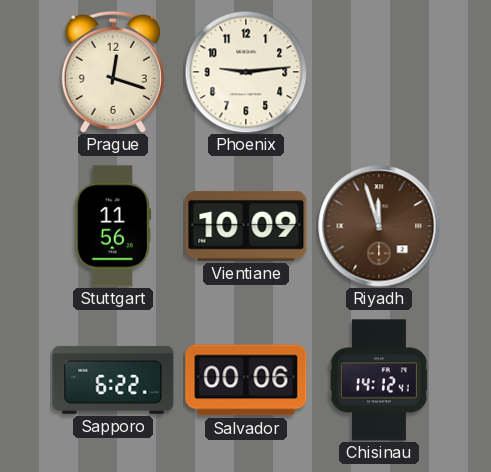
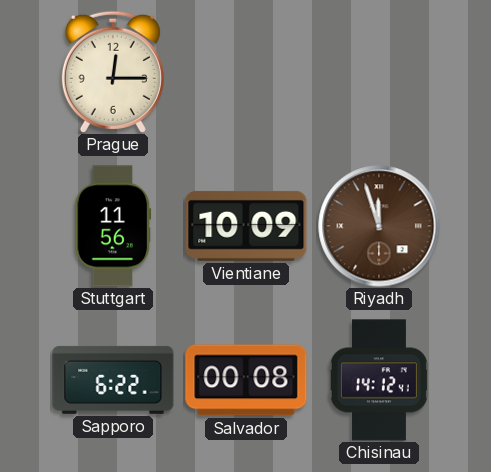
Prague: 12:18 -> 12:15
Phoenix: 9:14 -> none
Salvador: 00:06 -> 00:08
